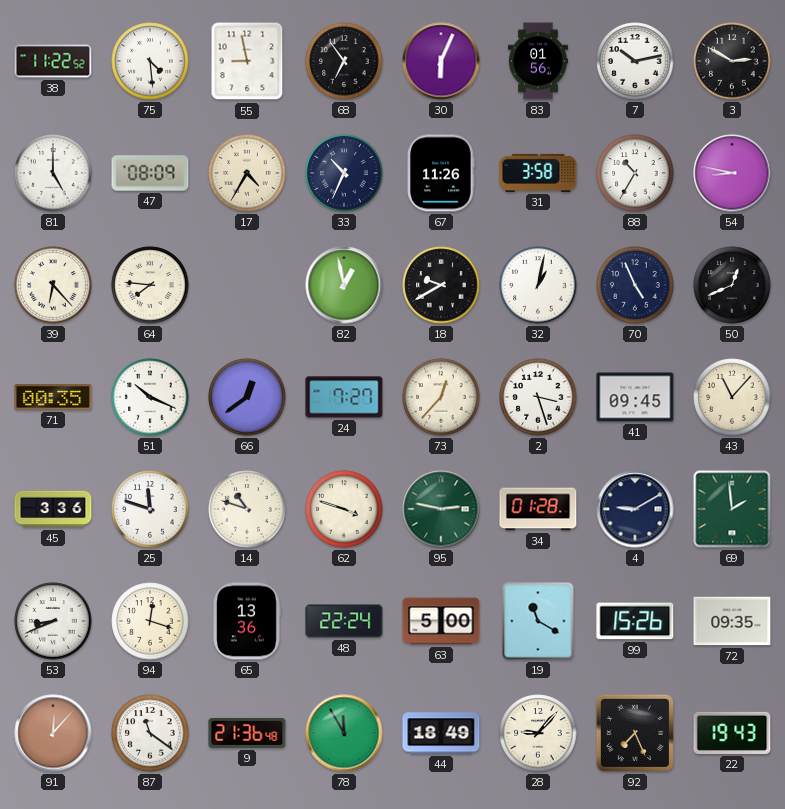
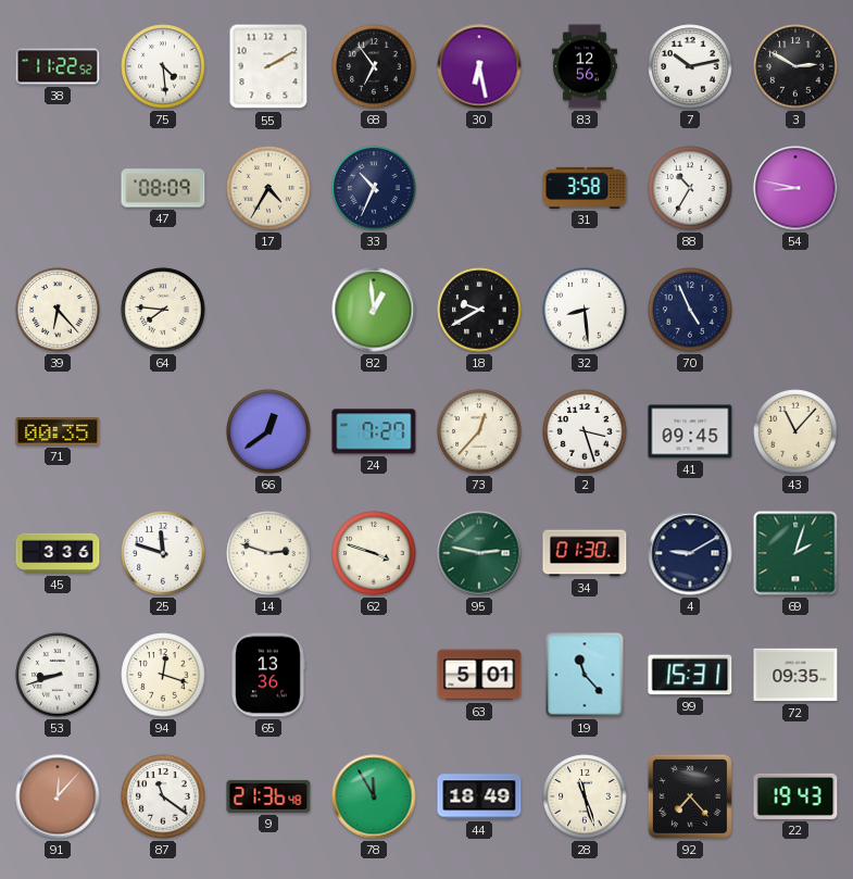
55: 8:58 -> 2:10
30: 6:04 -> 6:28
83: 01:56 -> 12:56
81: 5:00 -> none
67: 11:26 -> none
82: 12:58 -> 12:59
32: 1:02 -> 8:29
50: 12:41 -> none
51: 10:19 -> none
14: 10:48 -> 2:48
34: 01:28 -> 01:30
69: 1:59 -> 2:03
53: 8:41 -> 8:42
48: 22:24 -> none
63: 5:00 -> 5:01
19: 11:20 -> 11:23
99: 15:26 -> 15:31
28: 9:07 -> 11:27
92: 7:26 -> 7:23
